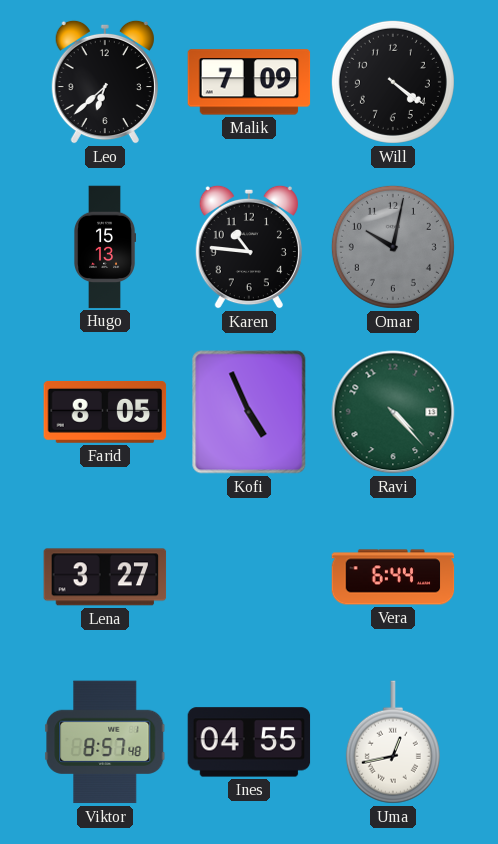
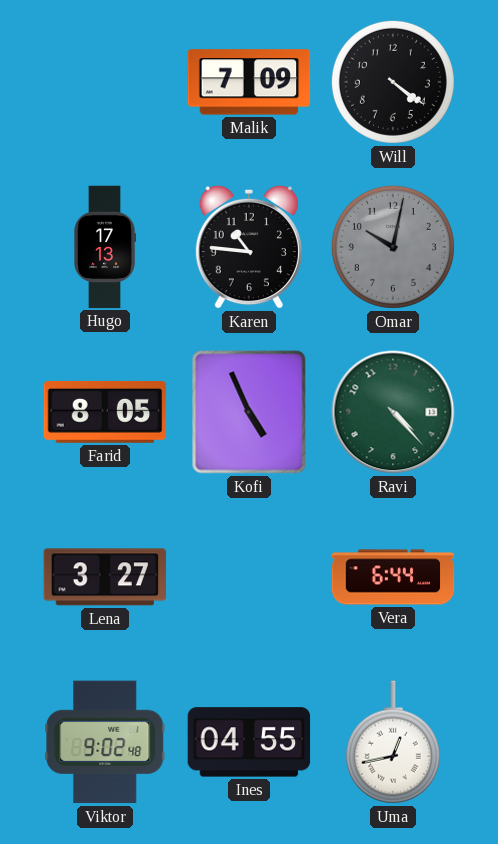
Leo: 6:38 -> none
Hugo: 15:13 -> 17:13
Viktor: 8:57 -> 9:02
